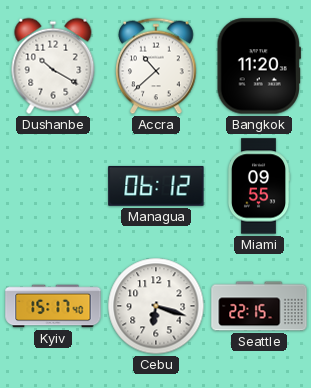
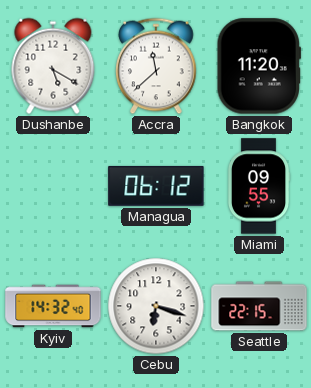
Dushanbe: 10:20 -> 5:20
Accra: 10:38 -> 11:38
Kyiv: 15:17 -> 14:32
